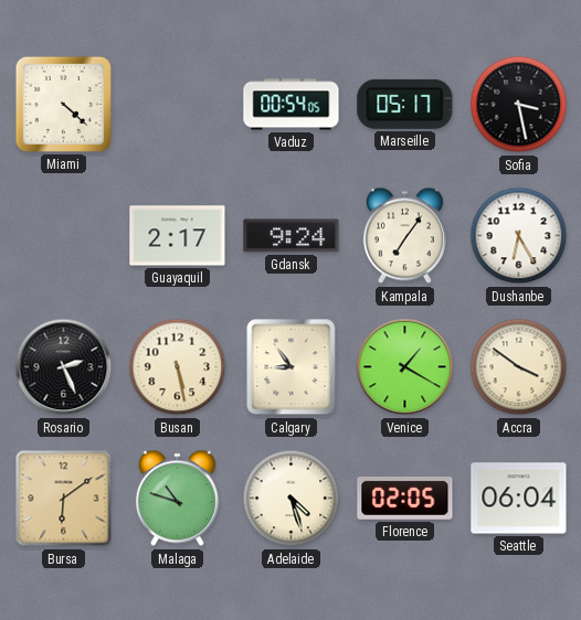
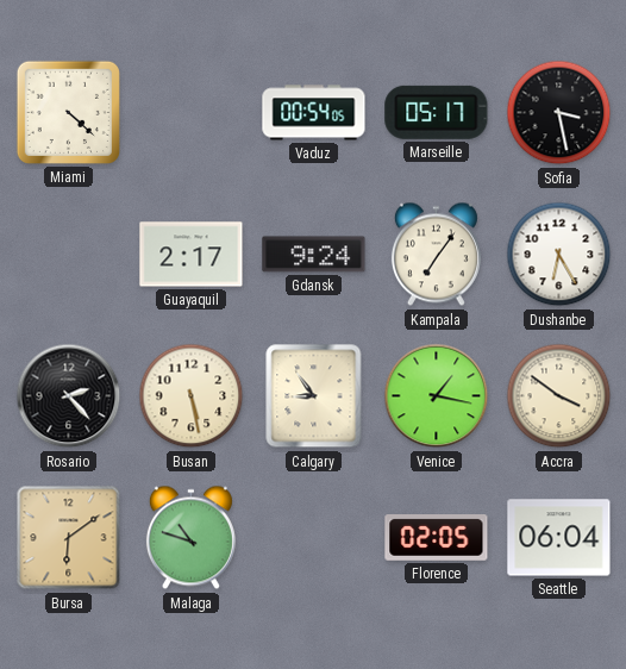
Rosario: 2:26 -> 2:23
Venice: 1:20 -> 1:17
Adelaide: 4:27 -> none
